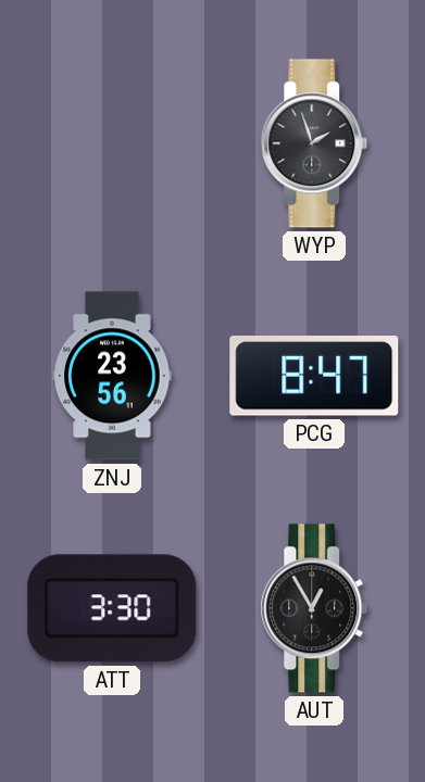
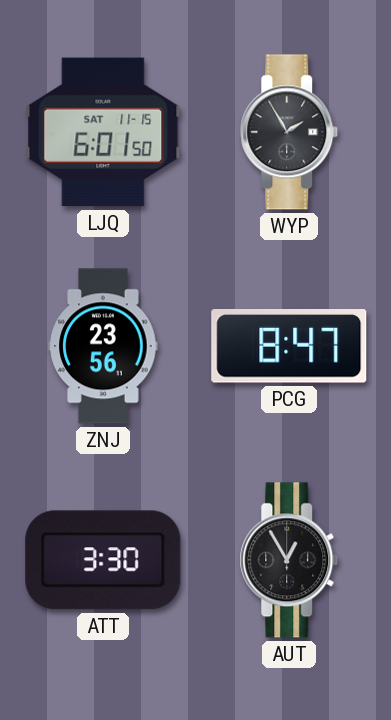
LJQ: none -> 6:01
WYP: 1:57 -> 1:55
